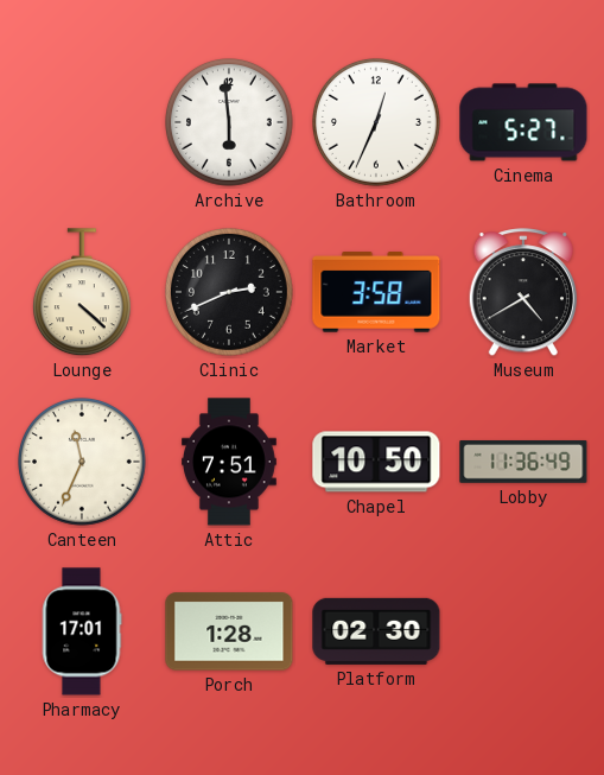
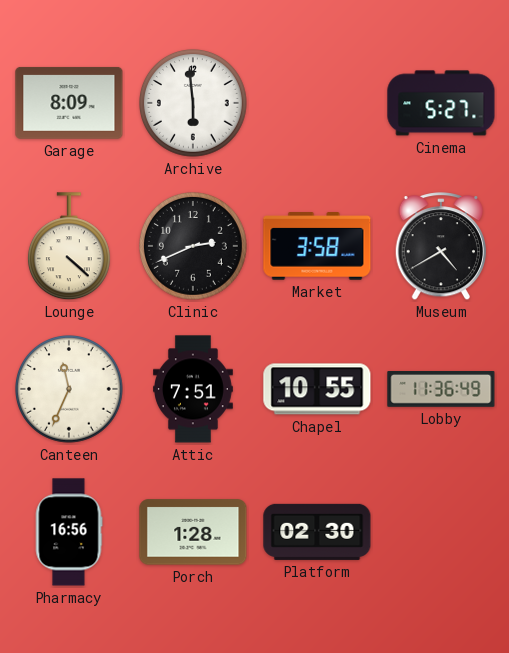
Garage: none -> 8:09
Bathroom: 12:34 -> none
Chapel: 10:50 -> 10:55
Pharmacy: 17:01 -> 16:56
